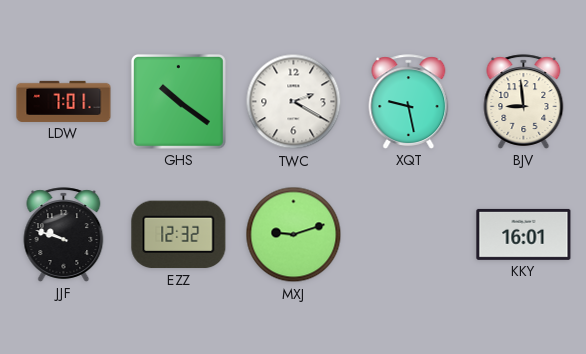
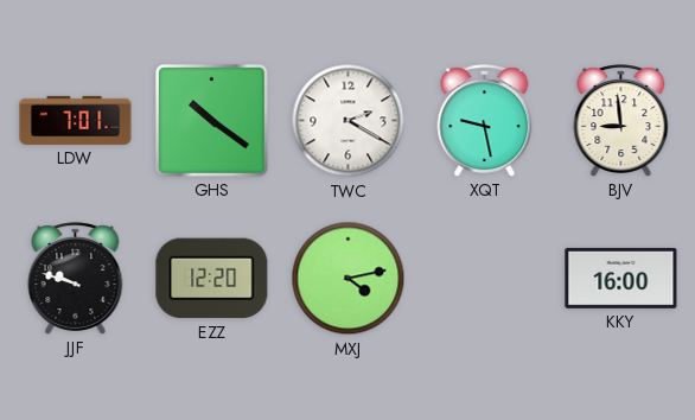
EZZ: 12:32 -> 12:20
MXJ: 9:12 -> 4:13
KKY: 16:01 -> 16:00
